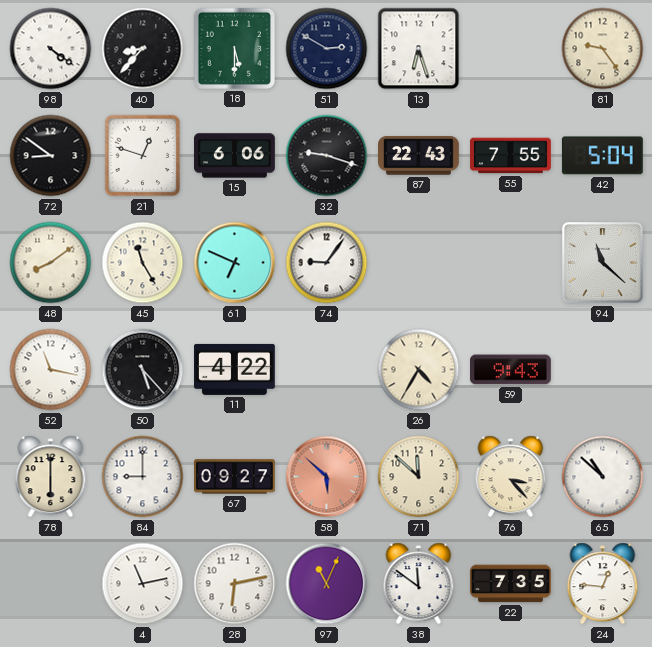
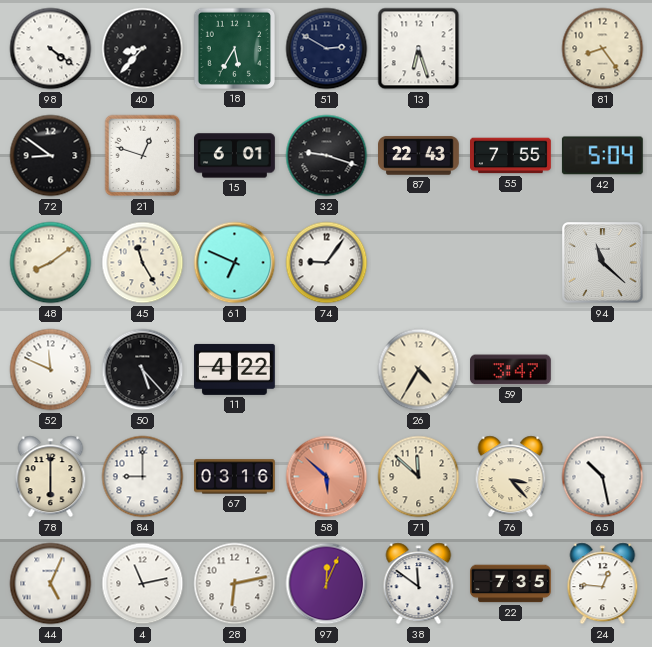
18: 5:30 -> 5:35
81: 9:24 -> 8:24
15: 6:06 -> 6:01
52: 11:17 -> 11:49
59: 9:43 -> 3:47
67: 09:27 -> 03:16
65: 10:52 -> 10:28
44: none -> 5:04
97: 11:04 -> 12:04
